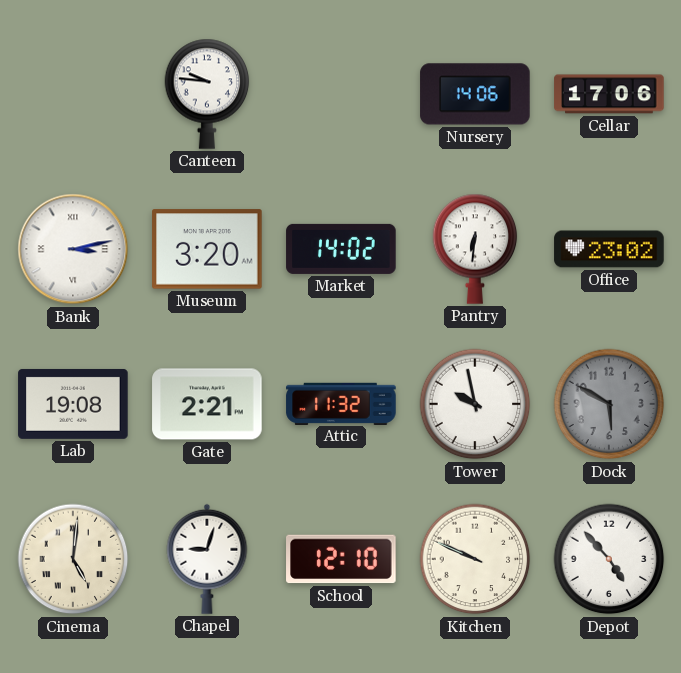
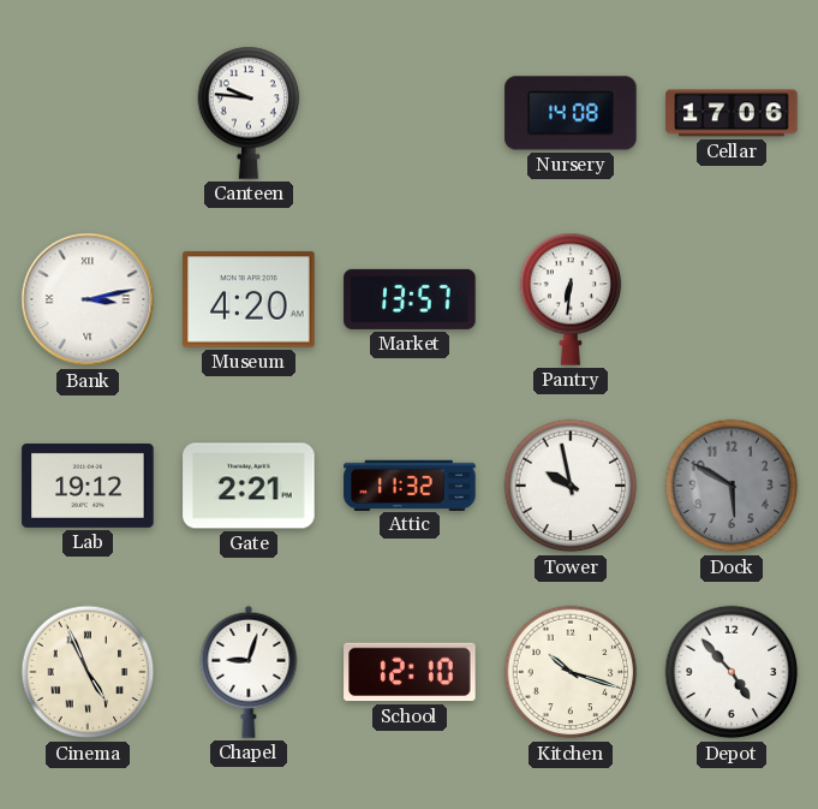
Nursery: 14:06 -> 14:08
Museum: 3:20 -> 4:20
Market: 14:02 -> 13:57
Office: 23:02 -> none
Lab: 19:08 -> 19:12
Cinema: 5:01 -> 4:56
Kitchen: 9:49 -> 10:18
